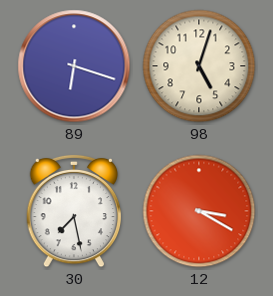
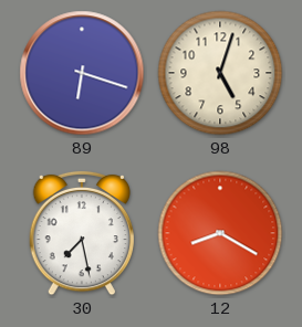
12: 3:20 -> 8:20
